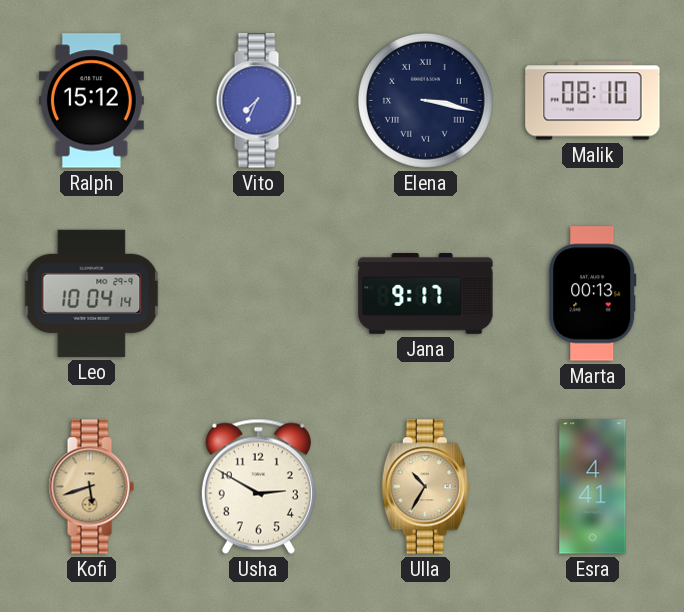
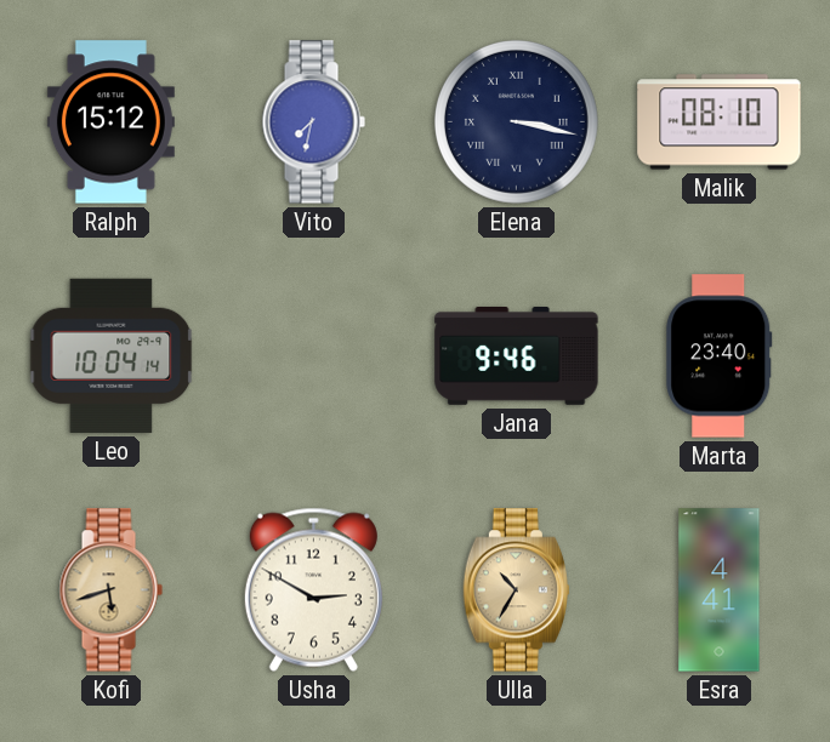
Vito: 7:34 -> 7:32
Jana: 9:17 -> 9:46
Marta: 00:13 -> 23:40
